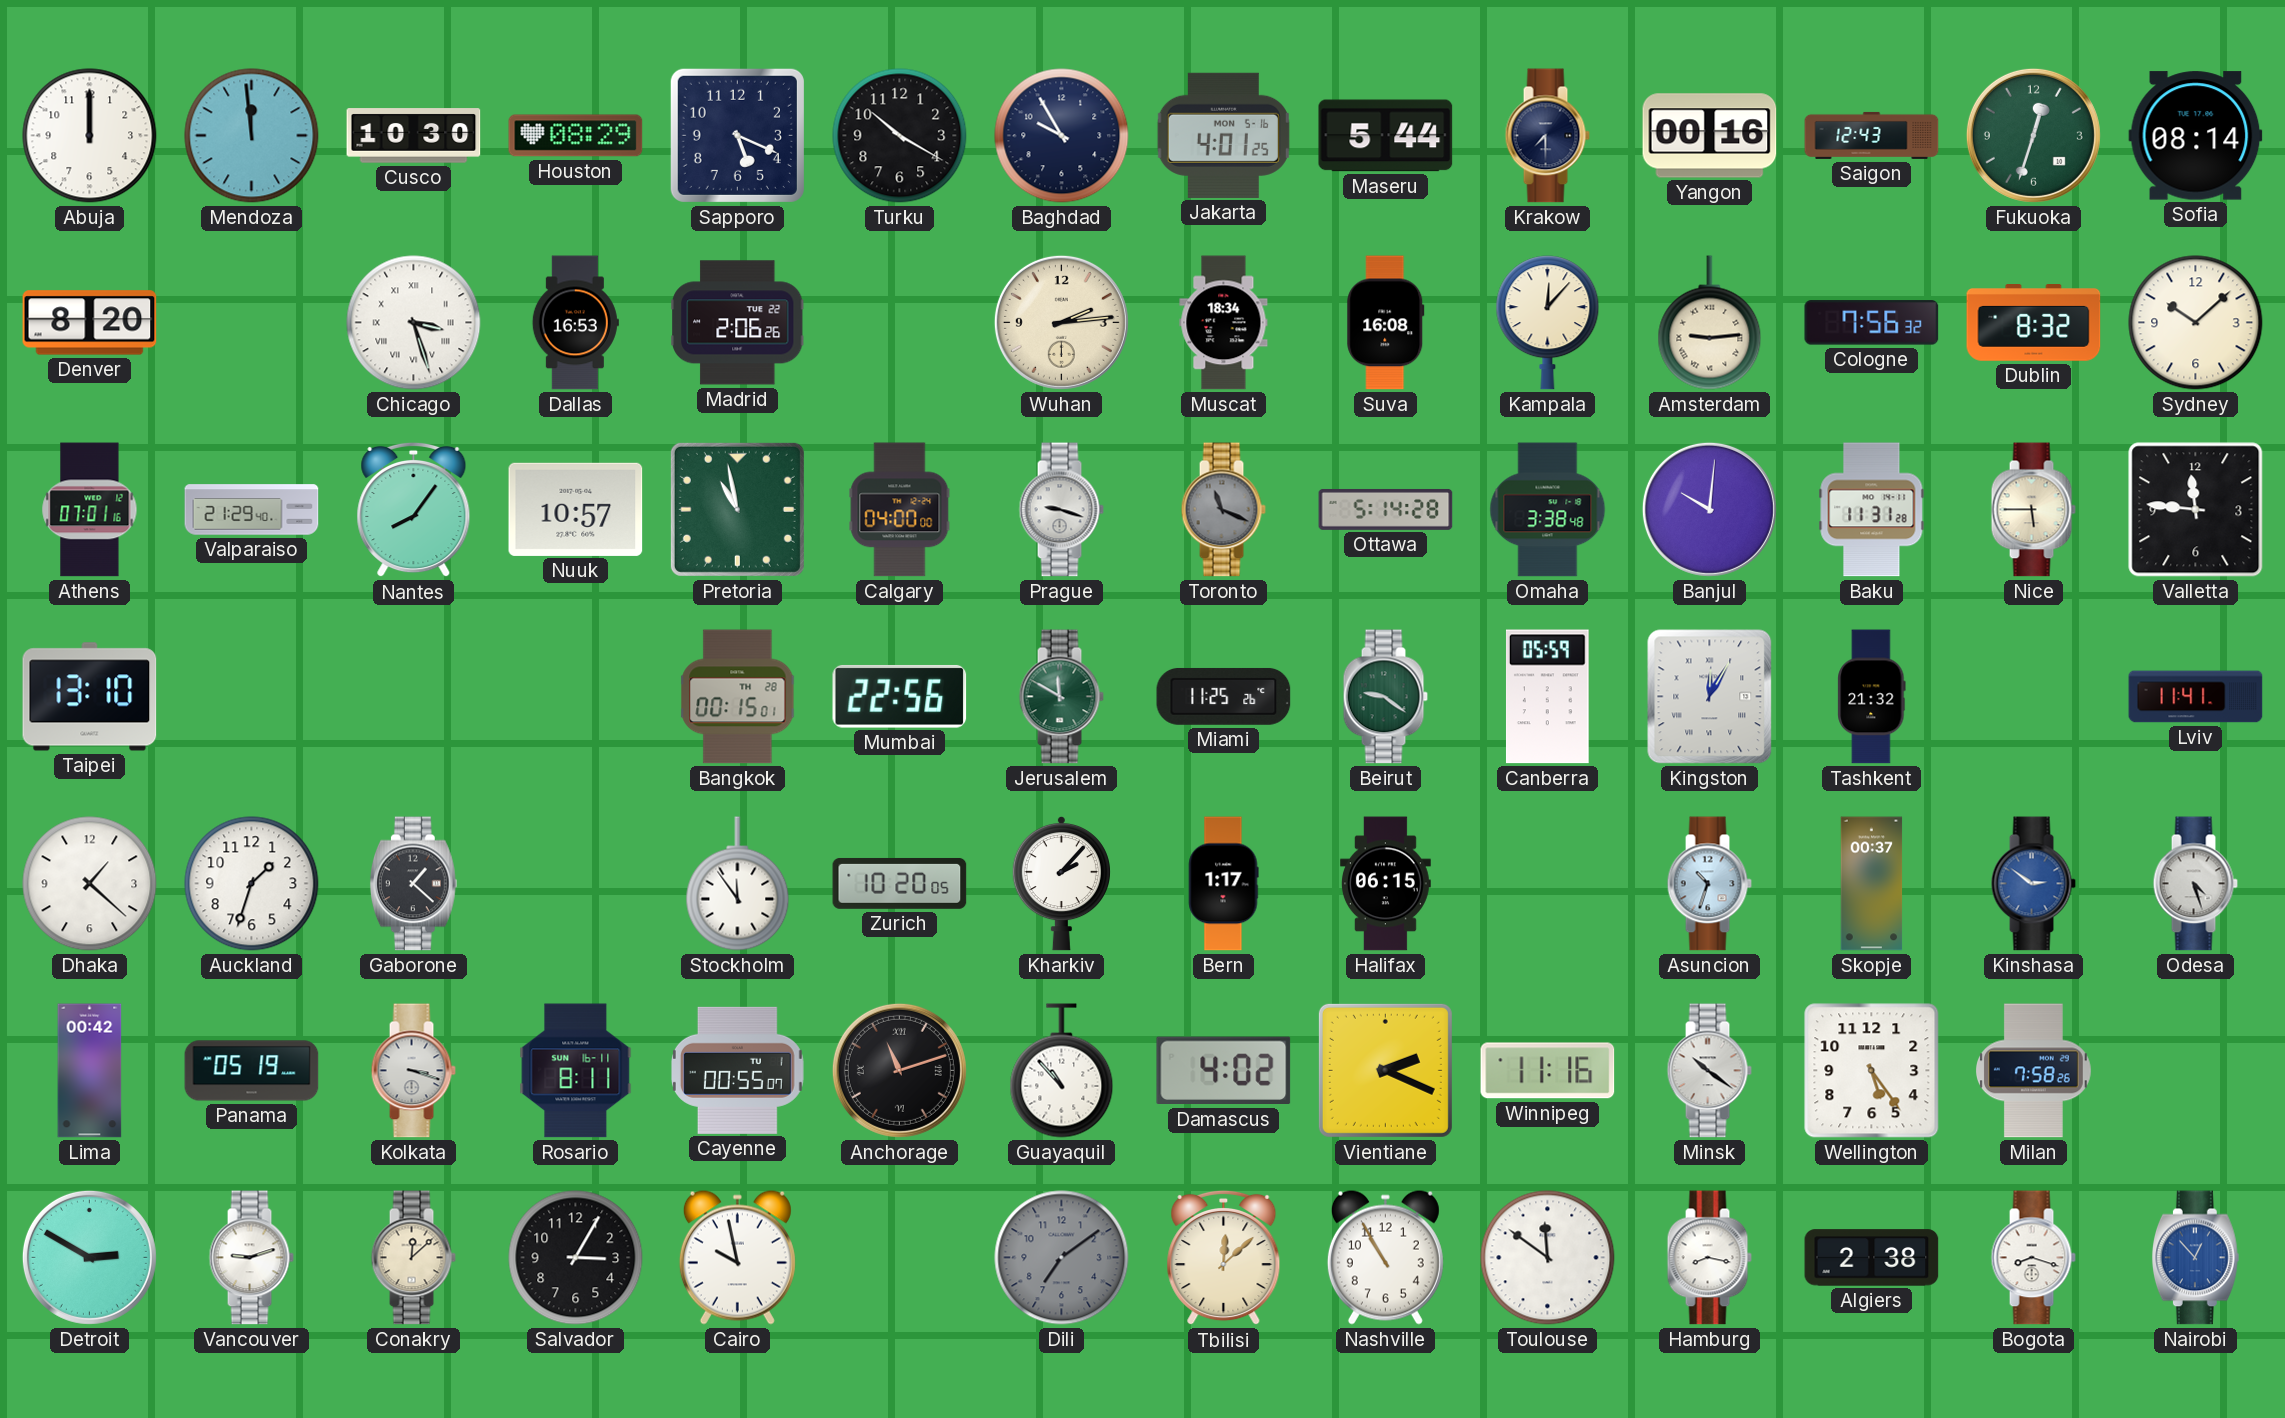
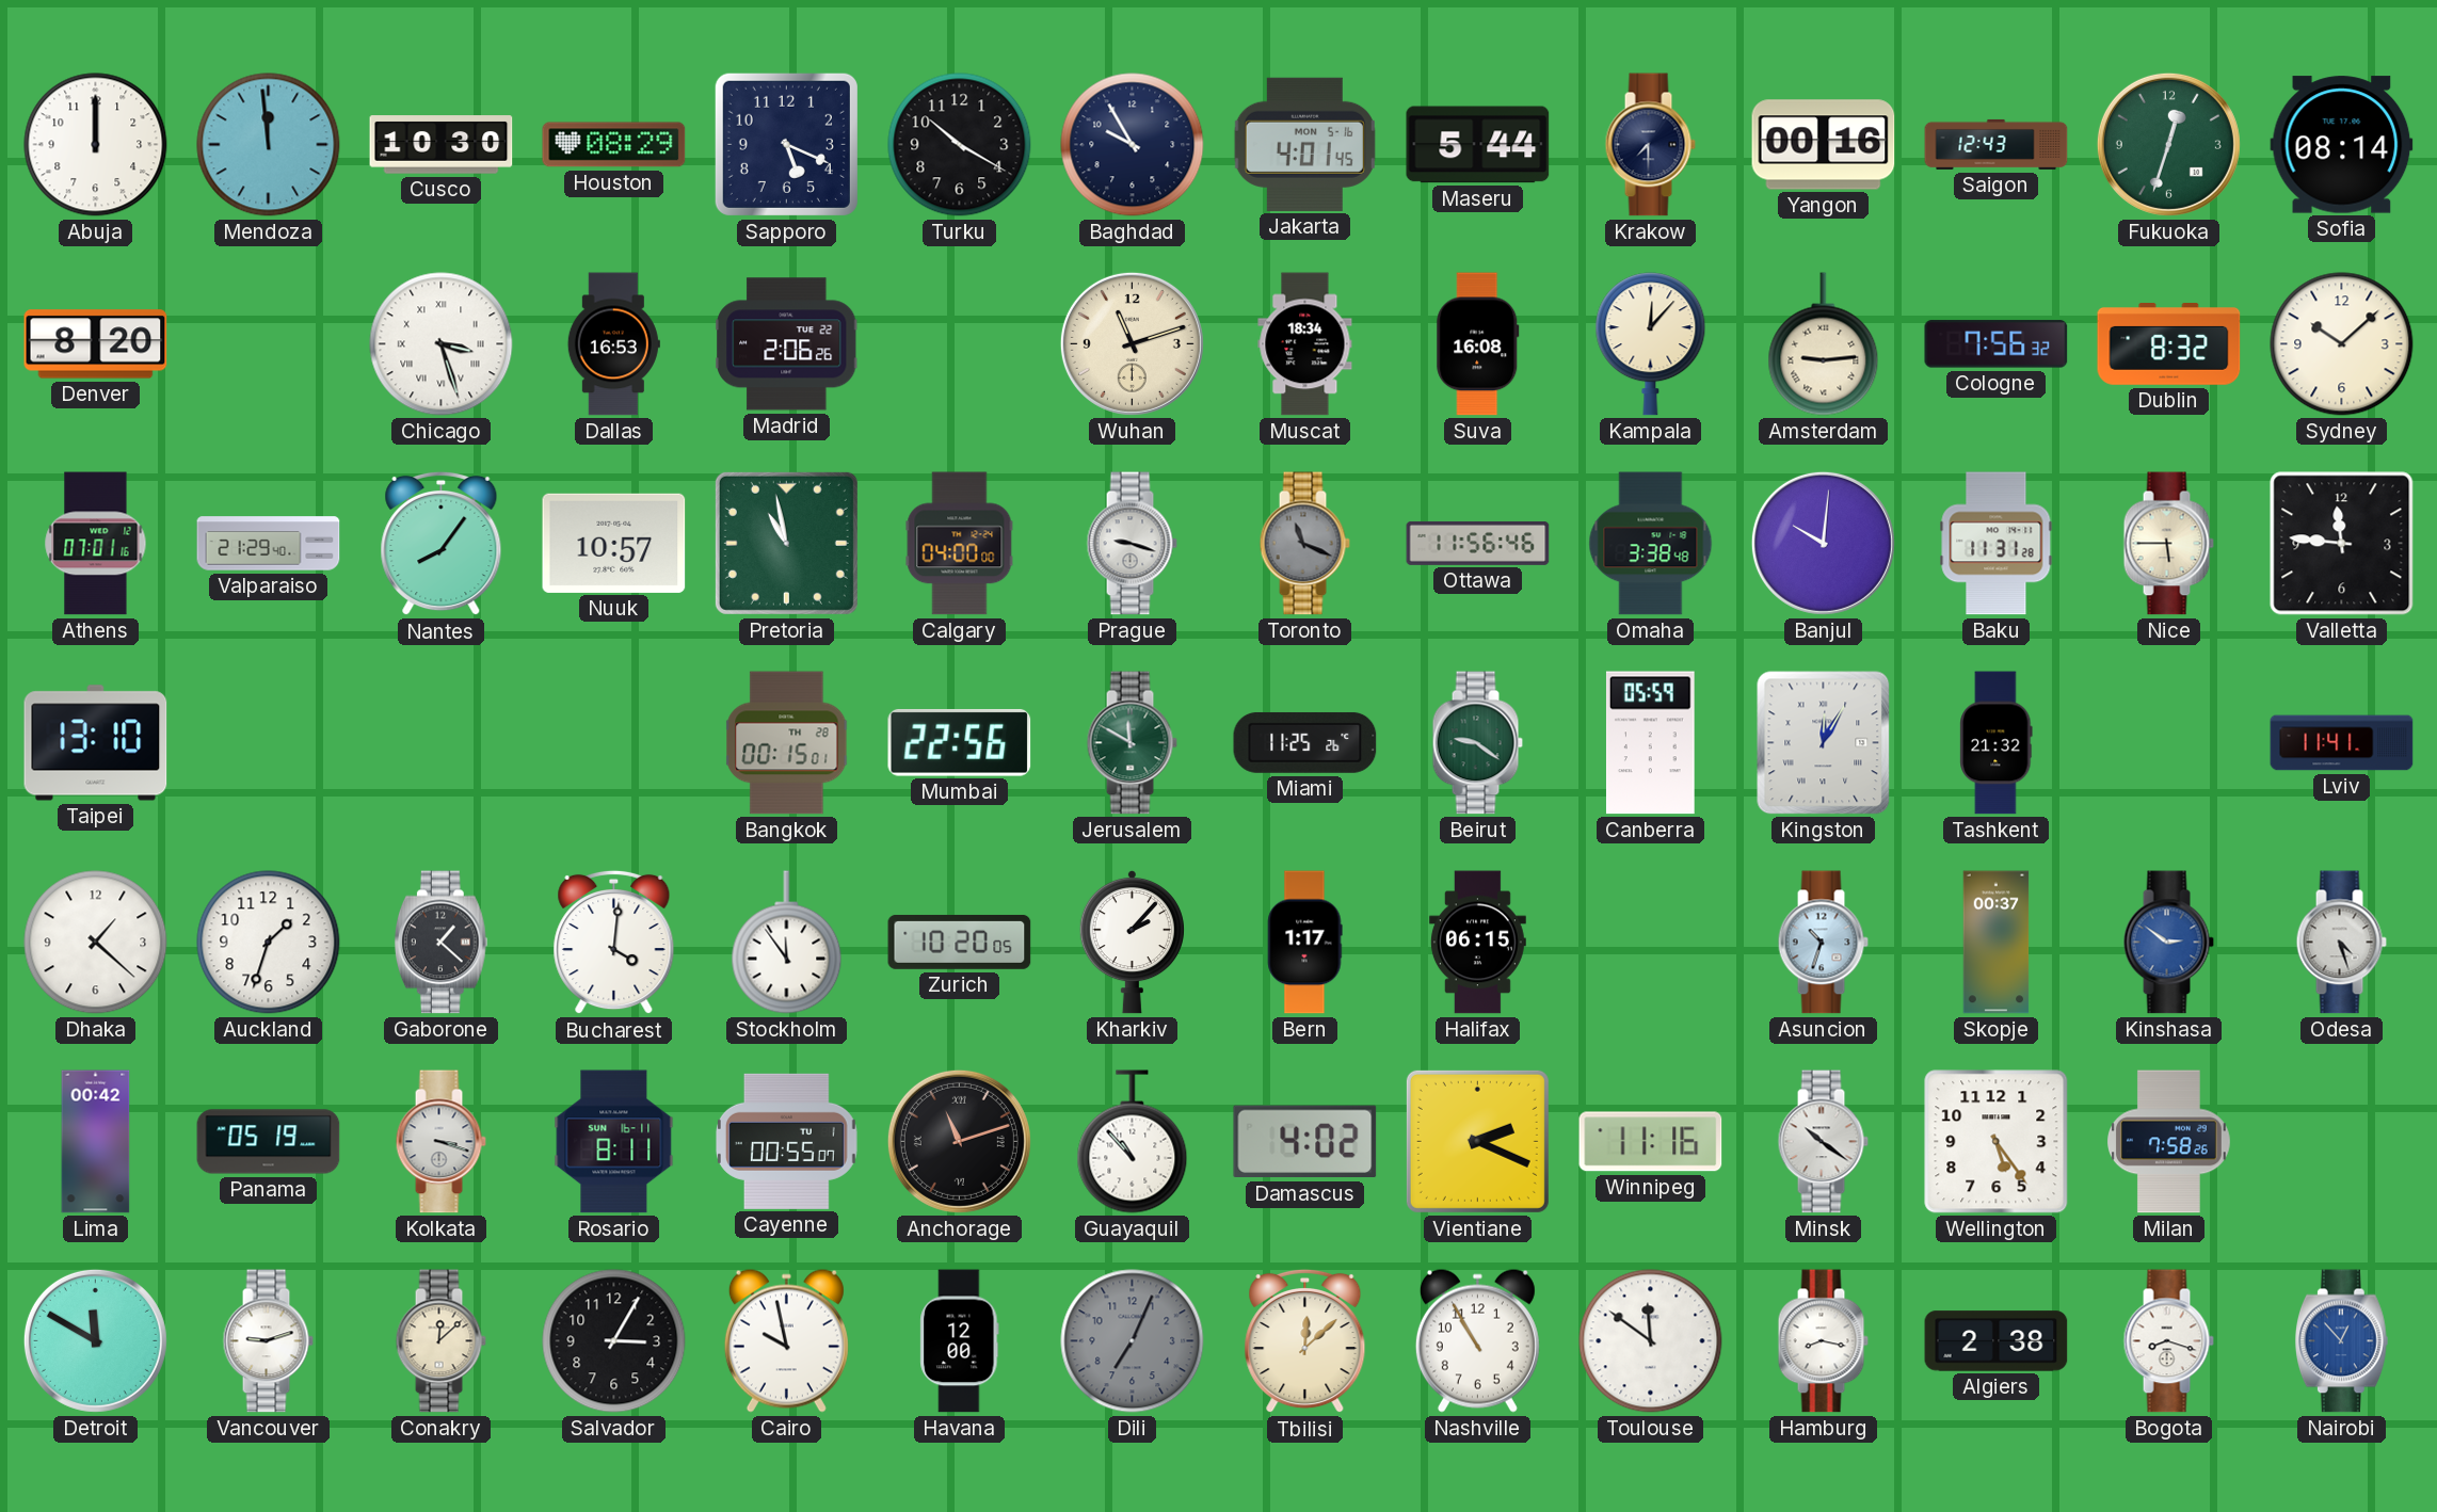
Jakarta: 4:01:25 -> 4:01:45
Wuhan: 2:14 -> 11:12
Ottawa: 5:14 -> 11:56
Bucharest: none -> 4:01
Detroit: 2:50 -> 11:50
Havana: none -> 12:00
Dili: 7:09 -> 7:04
